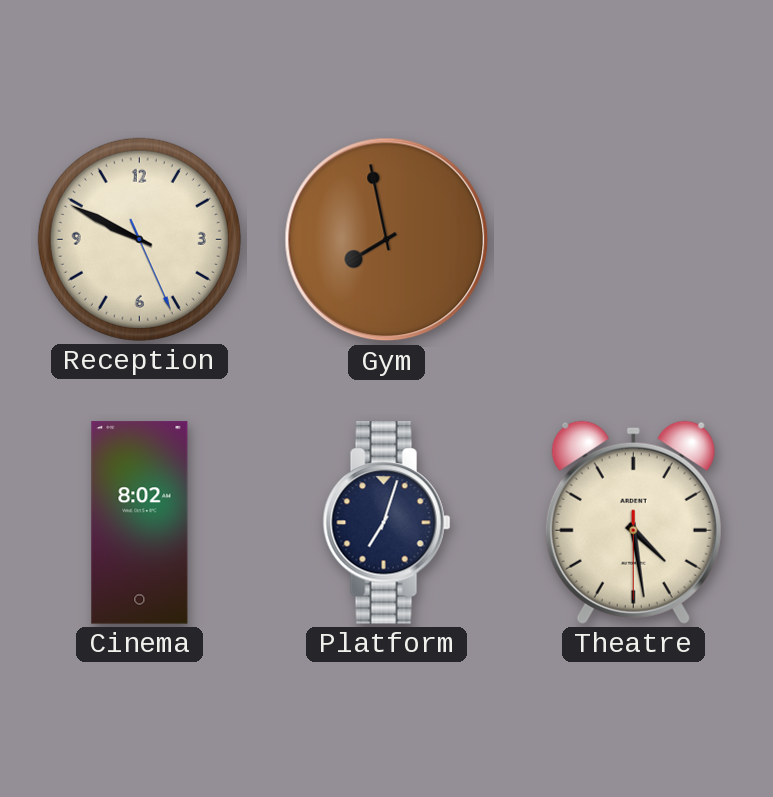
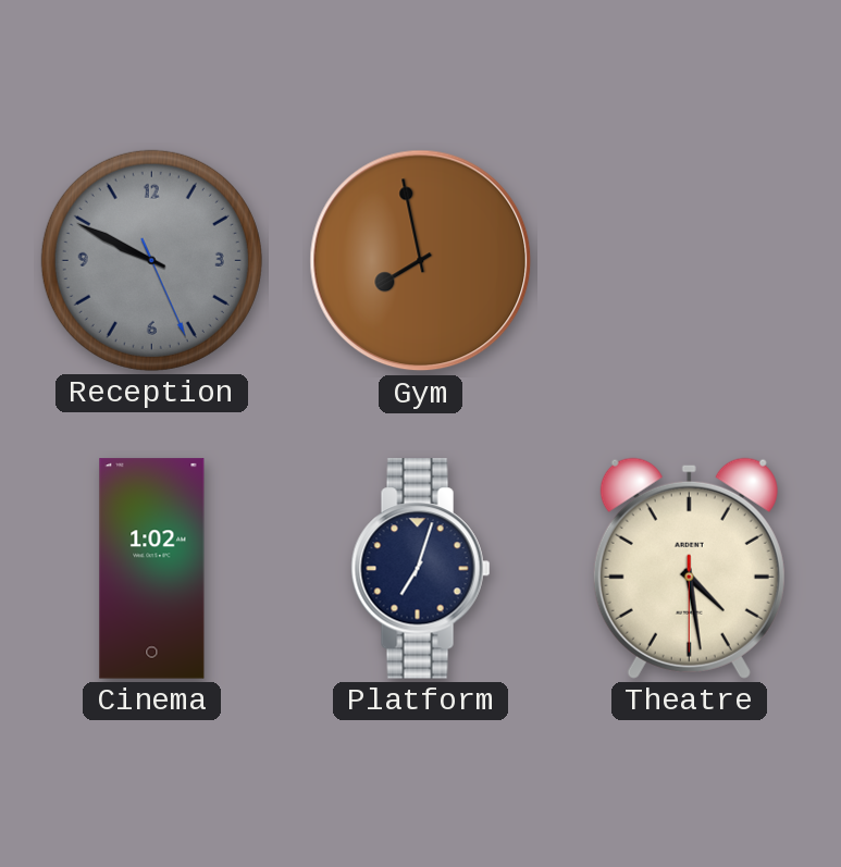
Reception dial: cream -> grey
Cinema: 8:02 -> 1:02
